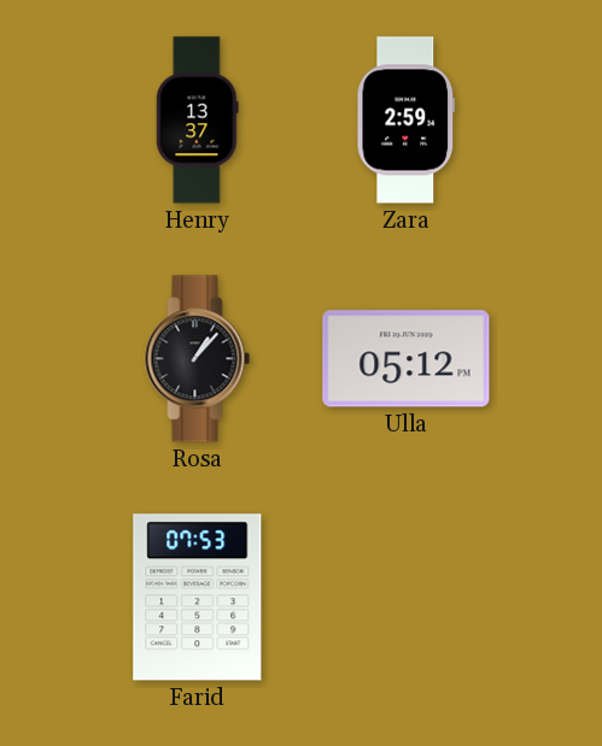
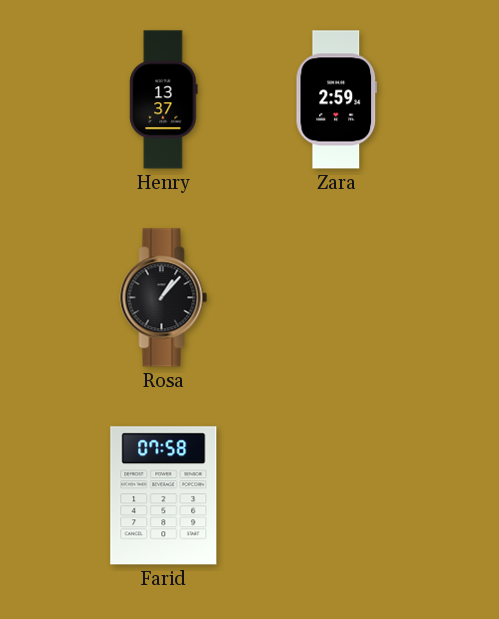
Ulla: 05:12 -> none
Farid: 07:53 -> 07:58
